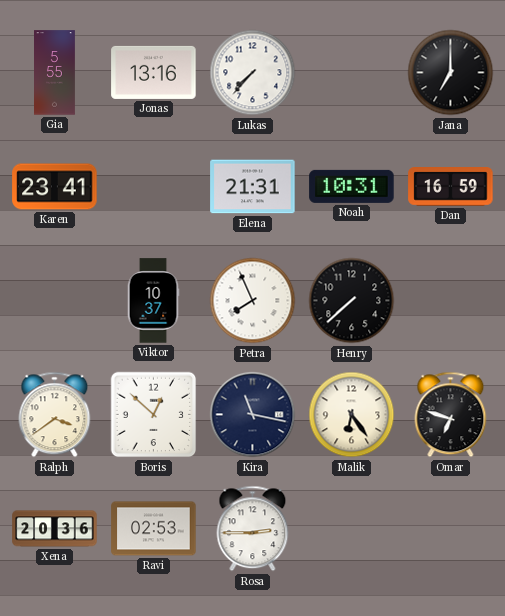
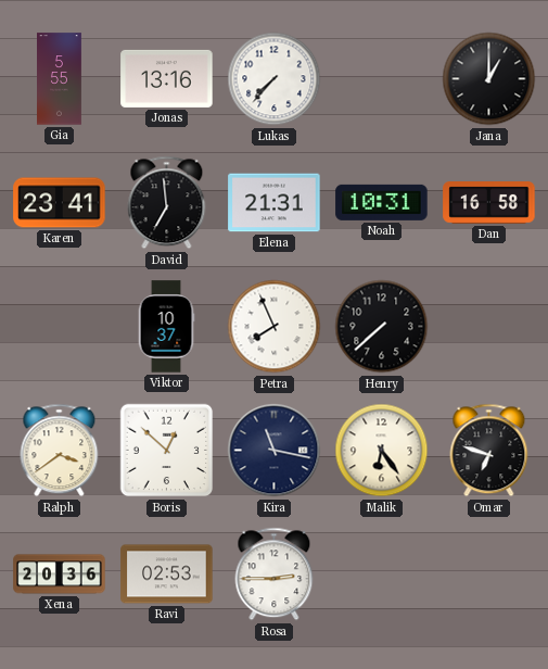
Jana: 7:00 -> 1:00
David: none -> 6:59
Dan: 16:59 -> 16:58
